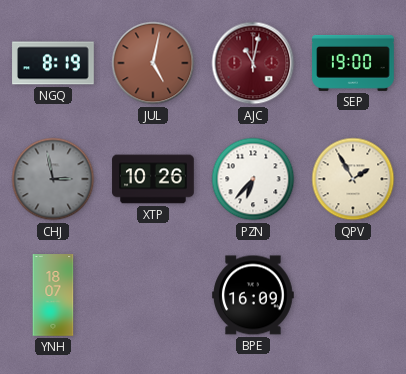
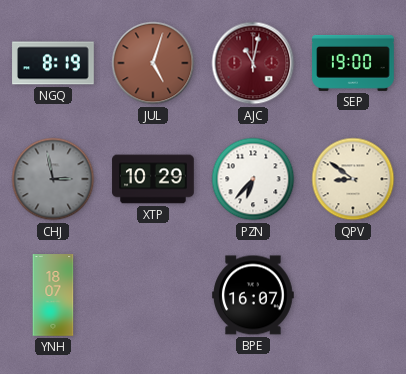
JUL: 5:02 -> 5:03
XTP: 10:26 -> 10:29
QPV: 1:55 -> 8:51
BPE: 16:09 -> 16:07
